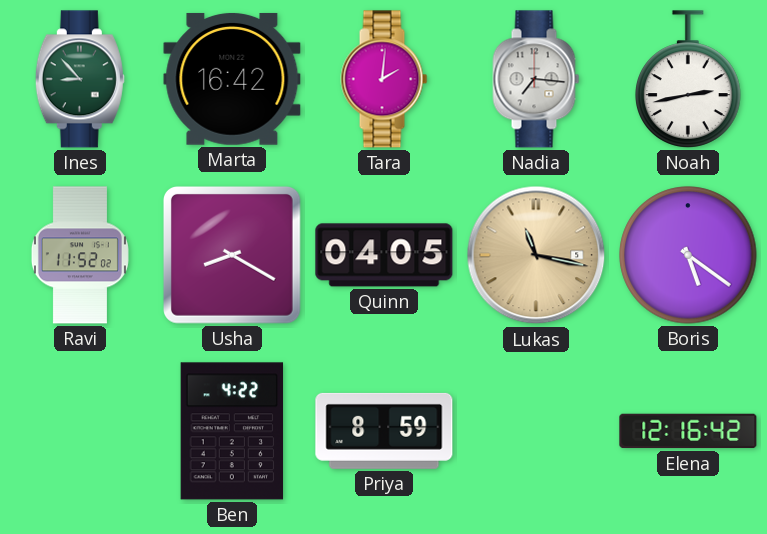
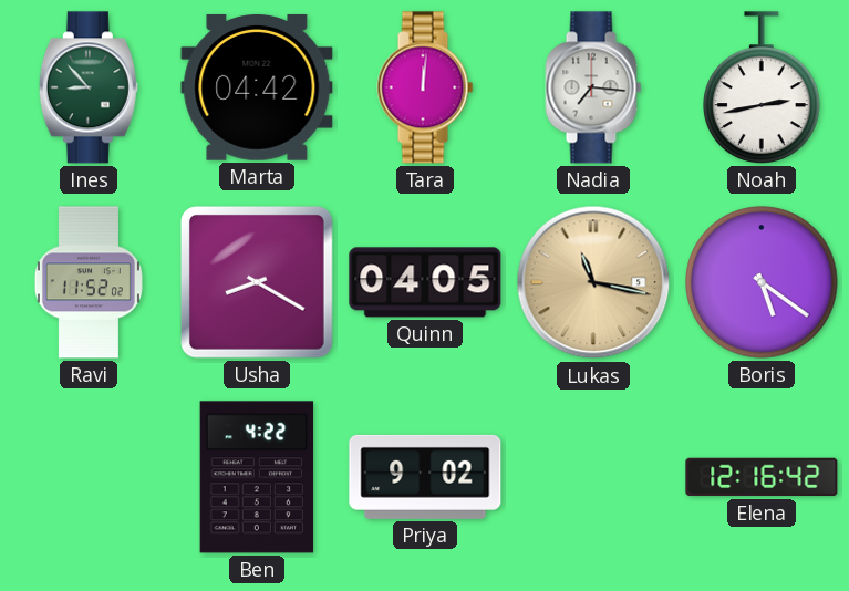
Marta: 16:42 -> 04:42
Tara: 2:01 -> 12:01
Priya: 8:59 -> 9:02
